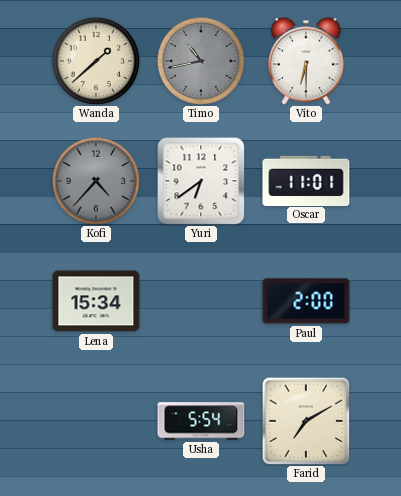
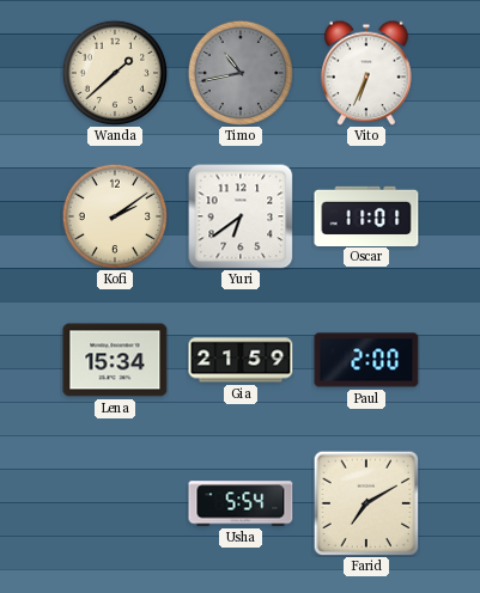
Vito: 6:30 -> 6:34
Kofi: 4:37 -> 2:09
Kofi dial: grey -> cream
Gia: none -> 21:59
